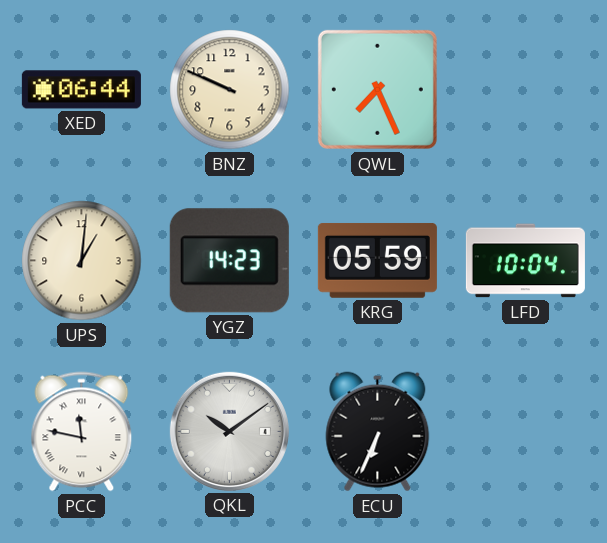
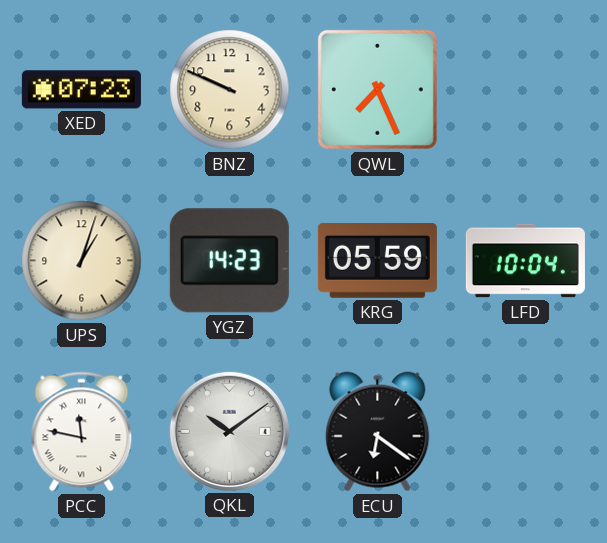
XED: 06:44 -> 07:23
UPS: 1:01 -> 1:03
ECU: 6:34 -> 6:21
